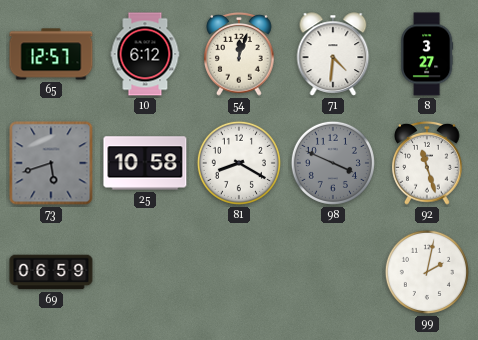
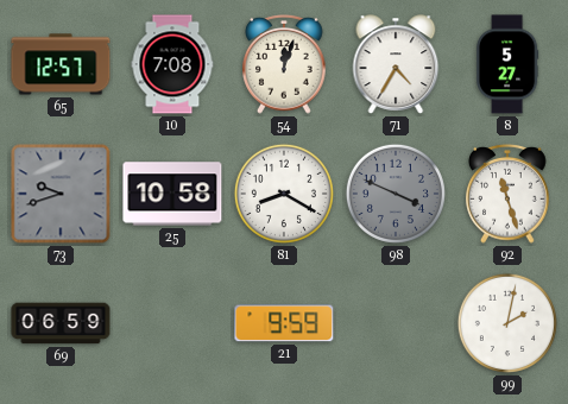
10: 6:12 -> 7:08
71: 4:31 -> 4:35
8: 3:27 -> 5:27
73: 5:42 -> 9:42
21: none -> 9:59
